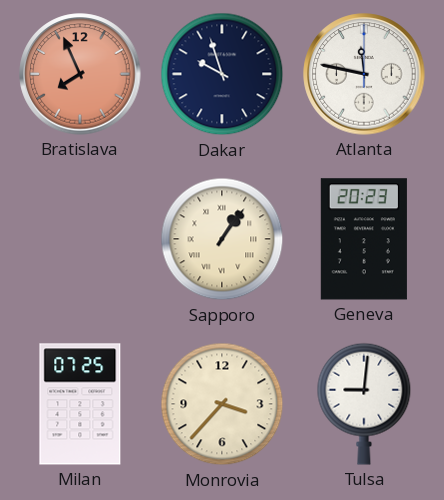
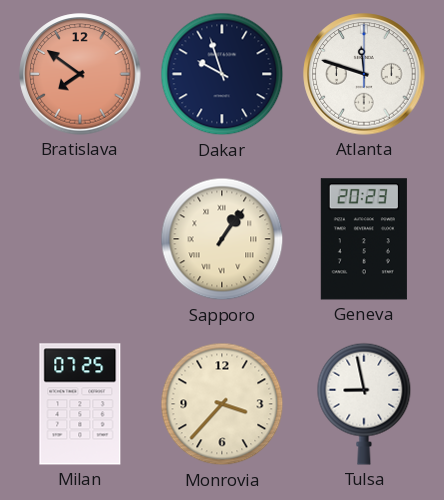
Bratislava: 7:56 -> 7:51
Atlanta: 11:47 -> 11:48
Tulsa: 9:01 -> 8:58
